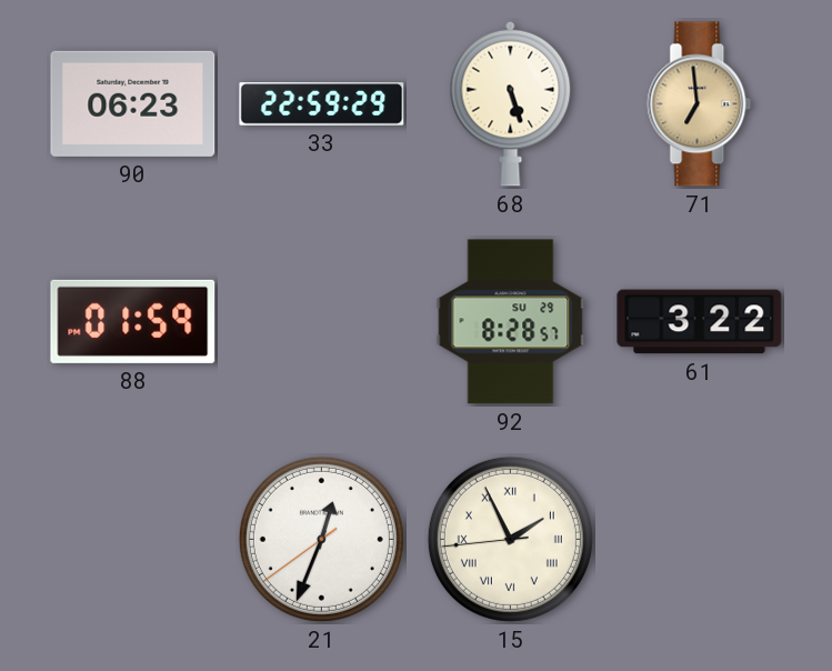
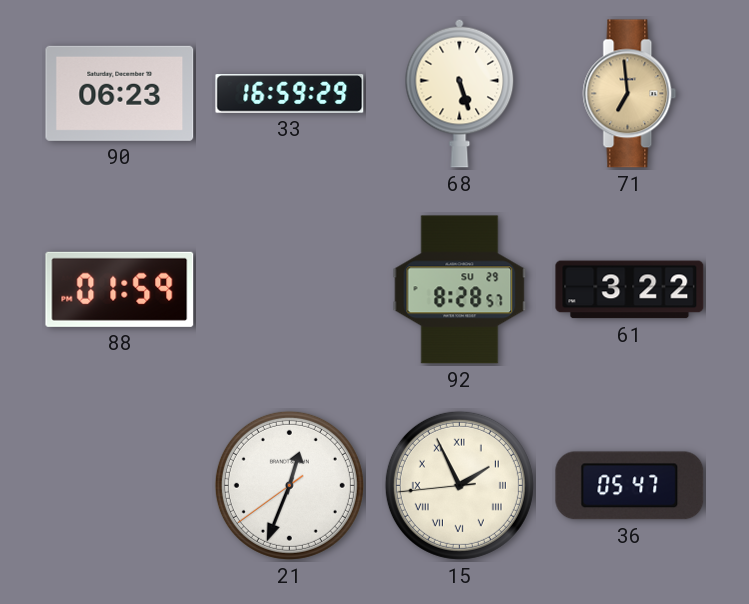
33: 22:59 -> 16:59
36: none -> 05:47
